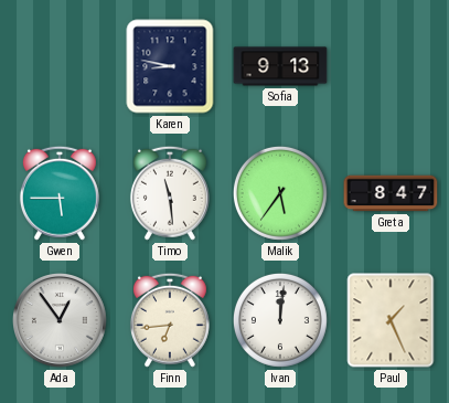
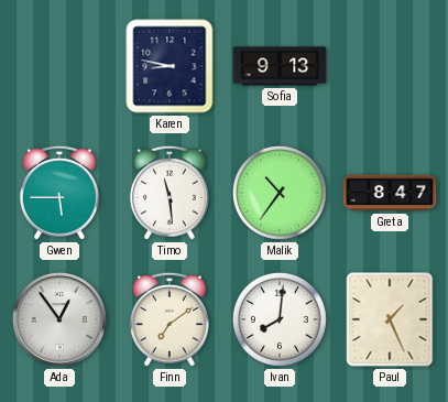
Malik: 5:36 -> 10:36
Finn: 6:44 -> 7:09
Ivan: 12:01 -> 8:01
